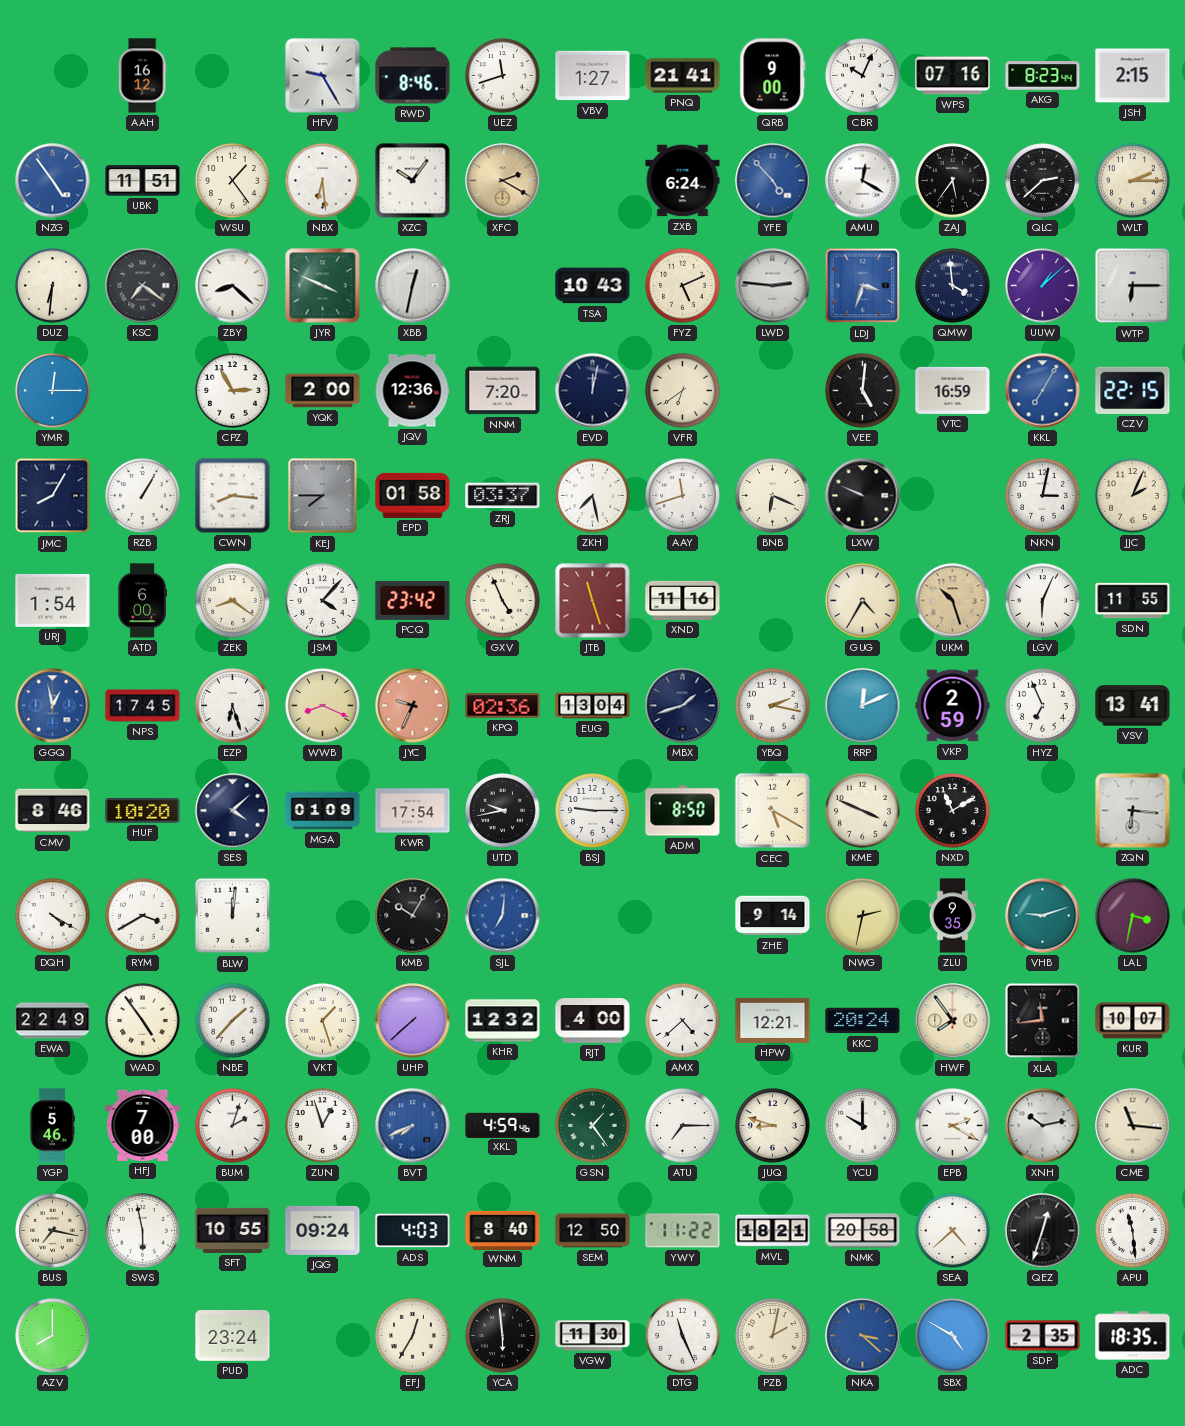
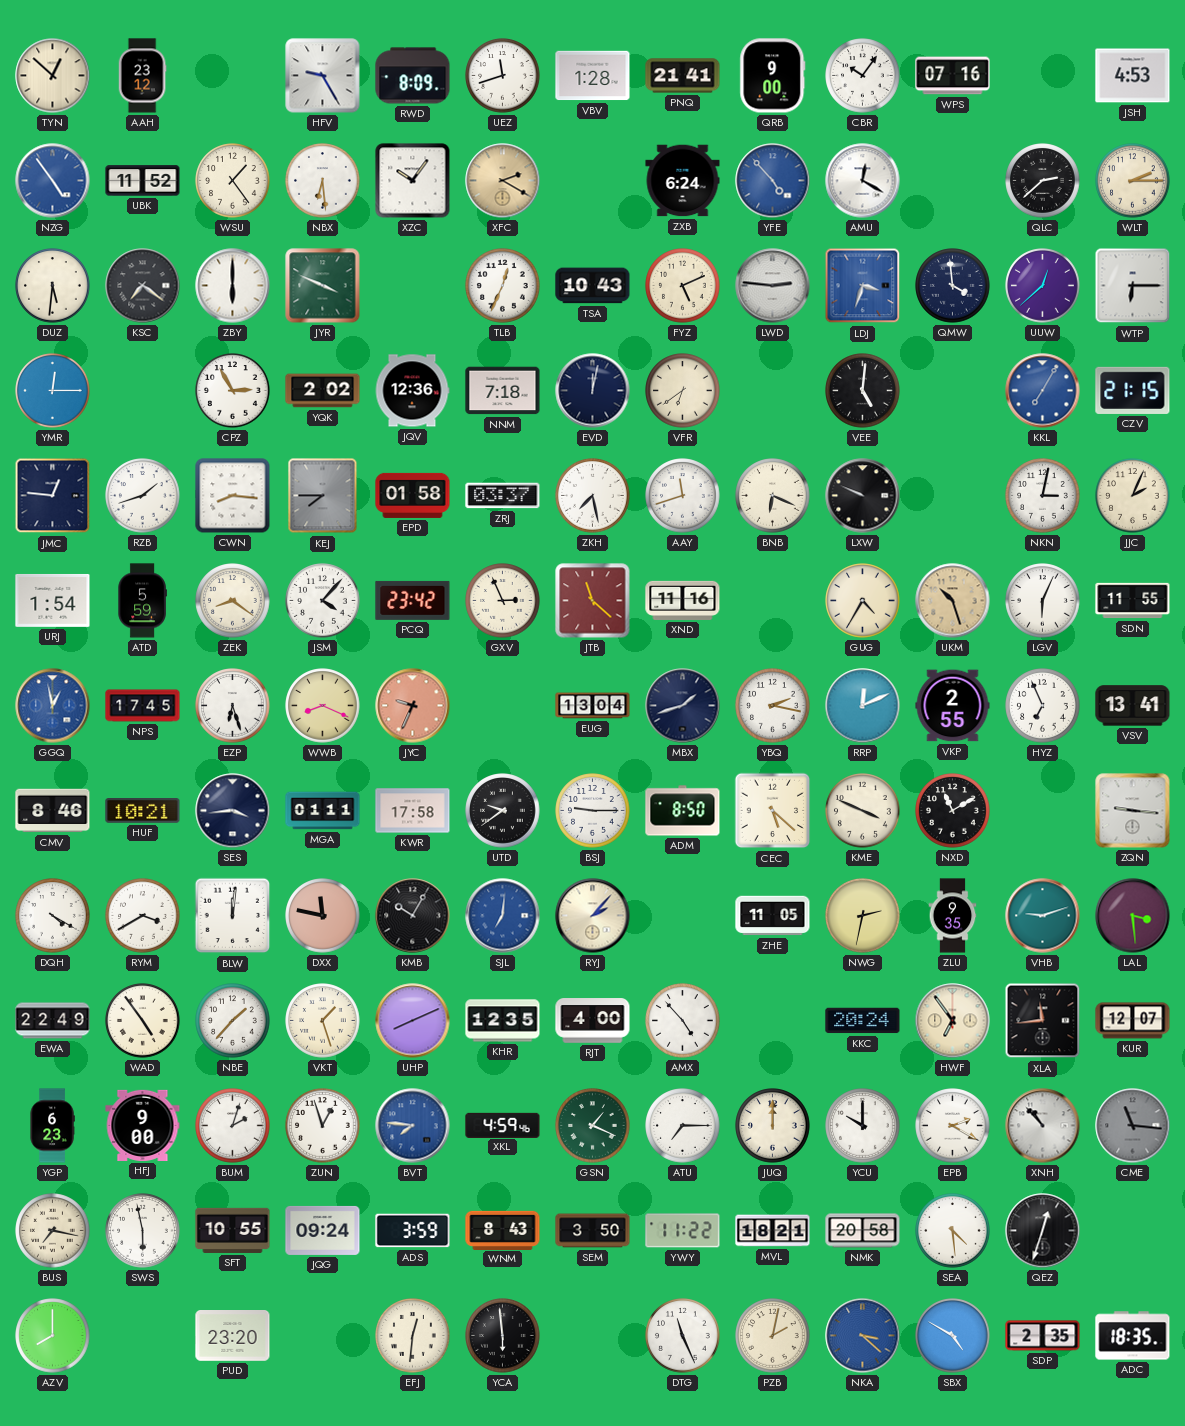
TYN: none -> 12:52
AAH: 16:12 -> 23:12
RWD: 8:46 -> 8:09
VBV: 1:27 -> 1:28
CBR: 10:04 -> 10:06
AKG: 8:23 -> none
JSH: 2:15 -> 4:53
UBK: 11:51 -> 11:52
ZAJ: 5:36 -> none
DUZ: 6:31 -> 5:31
ZBY: 8:22 -> 6:00
XBB: 12:32 -> none
TLB: none -> 12:34
UUW: 1:08 -> 12:38
YQK: 2:00 -> 2:02
NNM: 7:20 -> 7:18
VTC: 16:59 -> none
CZV: 22:15 -> 21:15
JMC: 8:05 -> 12:46
RZB: 1:05 -> 1:42
ATD: 6:00 -> 5:59
GXV: 4:56 -> 2:56
JTB: 11:27 -> 11:22
KPQ: 02:36 -> none
VKP: 2:59 -> 2:55
HUF: 10:20 -> 10:21
SES: 4:08 -> 3:44
MGA: 01:09 -> 01:11
KWR: 17:54 -> 17:58
UTD: 9:43 -> 9:39
CEC: 5:20 -> 5:22
ZQN: 6:16 -> 9:16
DXX: none -> 11:47
RYJ: none -> 2:07
ZHE: 9:14 -> 11:05
LAL: 3:32 -> 3:29
UHP: 7:38 -> 8:11
KHR: 12:32 -> 12:35
AMX: 4:38 -> 4:53
HPW: 12:21 -> none
HWF: 7:54 -> 6:54
KUR: 10:07 -> 12:07
YGP: 5:46 -> 6:23
HFJ: 7:00 -> 9:00
BVT: 7:41 -> 7:46
GSN: 1:24 -> 1:19
JUQ: 8:48 -> 12:00
XNH: 10:13 -> 10:53
CME dial: cream -> grey
ADS: 4:03 -> 3:59
WNM: 8:40 -> 8:43
SEM: 12:50 -> 3:50
SEA: 4:38 -> 4:29
APU: 11:29 -> none
PUD: 23:24 -> 23:20
EFJ: 12:35 -> 12:31
VGW: 11:30 -> none
